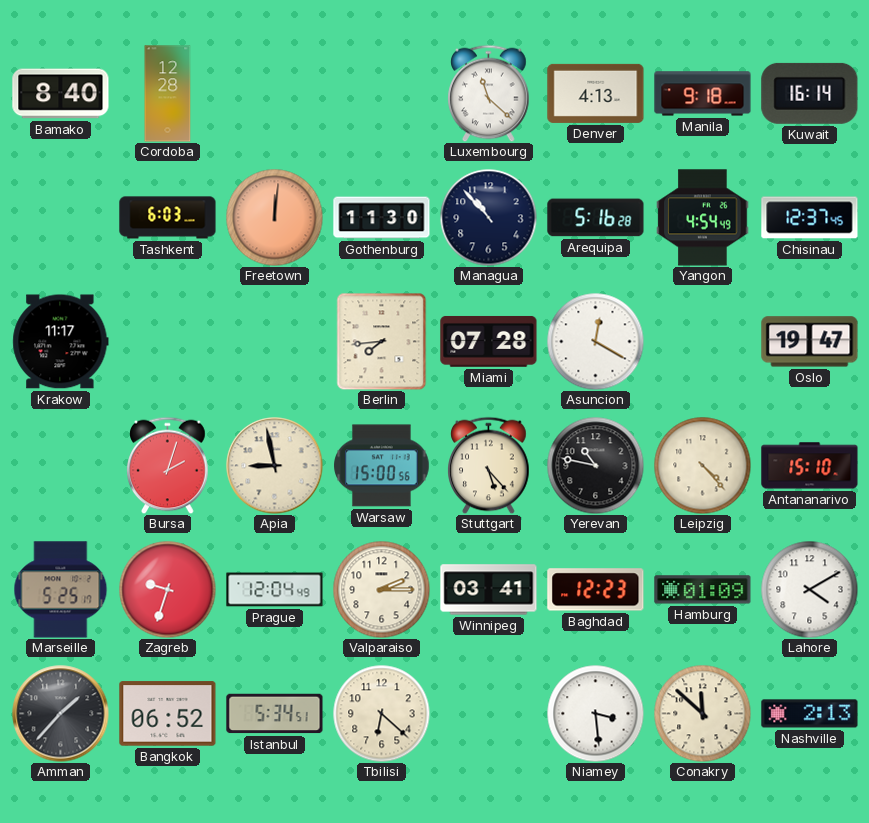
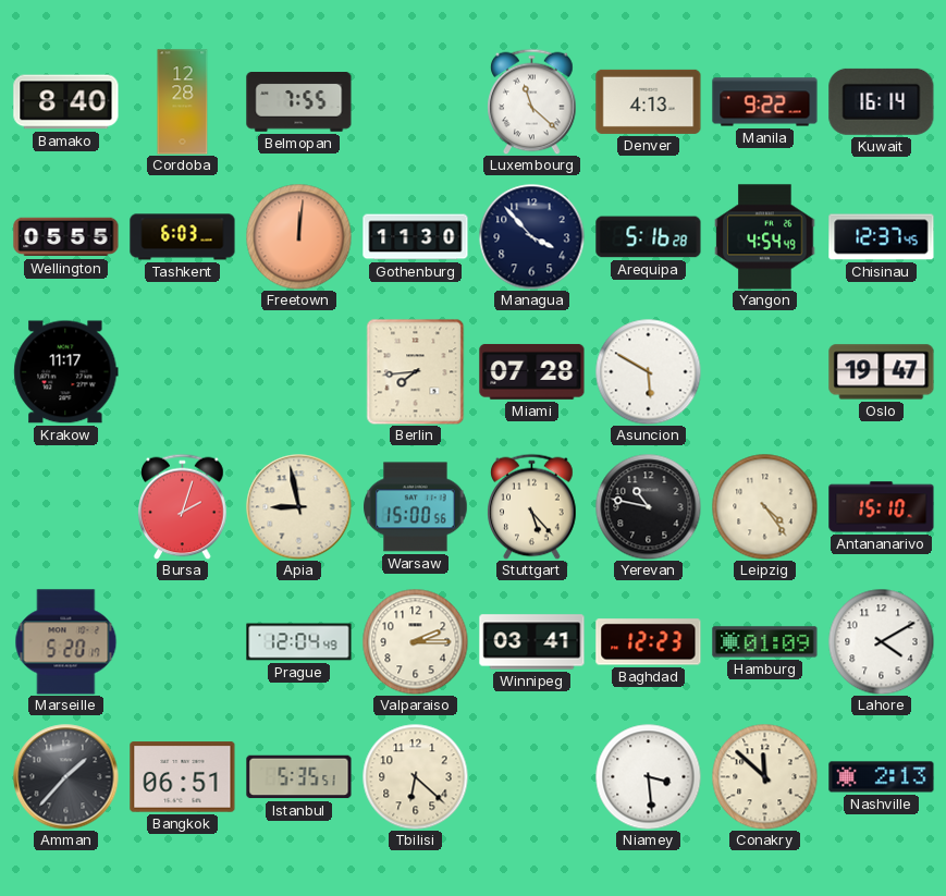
Belmopan: none -> 7:55
Manila: 9:18 -> 9:22
Wellington: none -> 05:55
Managua: 10:53 -> 3:53
Asuncion: 12:20 -> 5:50
Leipzig: 4:23 -> 4:24
Marseille: 5:25 -> 5:20
Zagreb: 9:33 -> none
Bangkok: 06:52 -> 06:51
Istanbul: 5:34 -> 5:35
